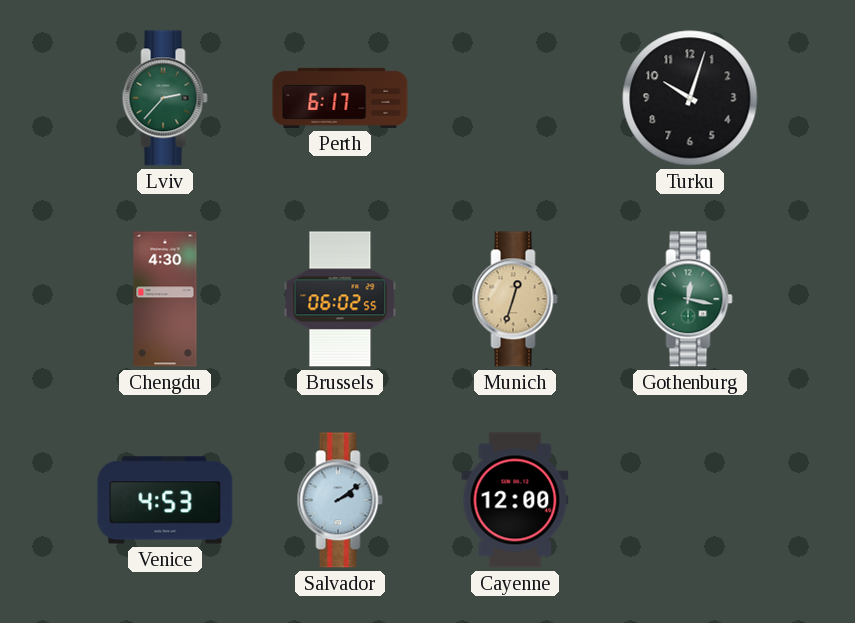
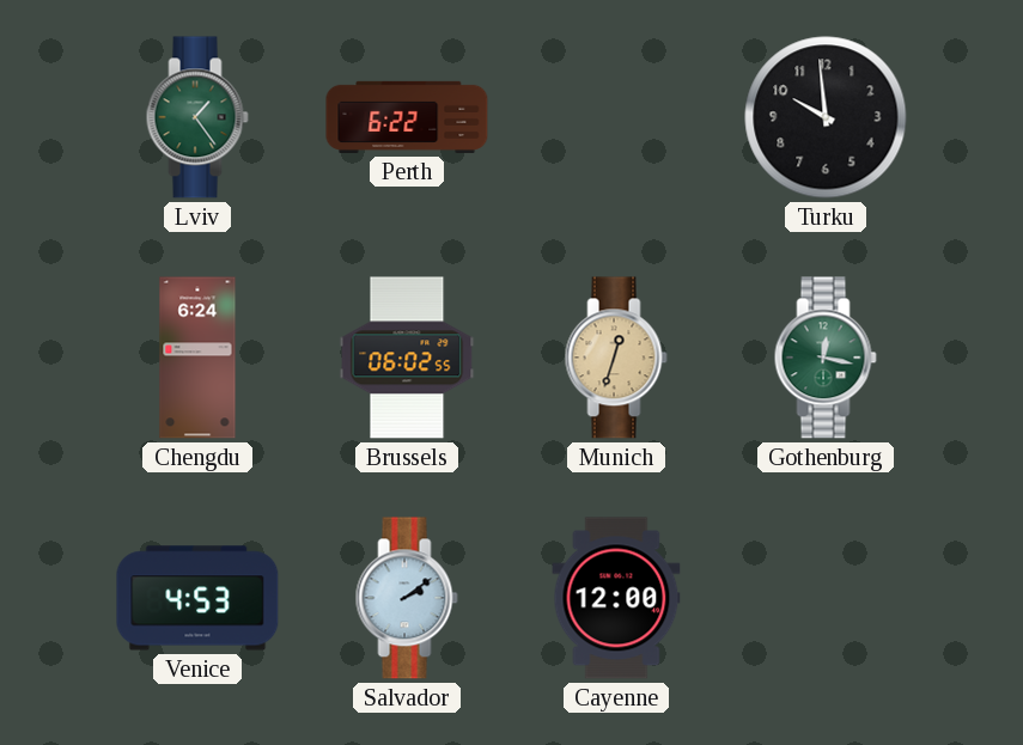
Lviv: 2:37 -> 1:24
Perth: 6:17 -> 6:22
Turku: 10:03 -> 9:59
Chengdu: 4:30 -> 6:24
